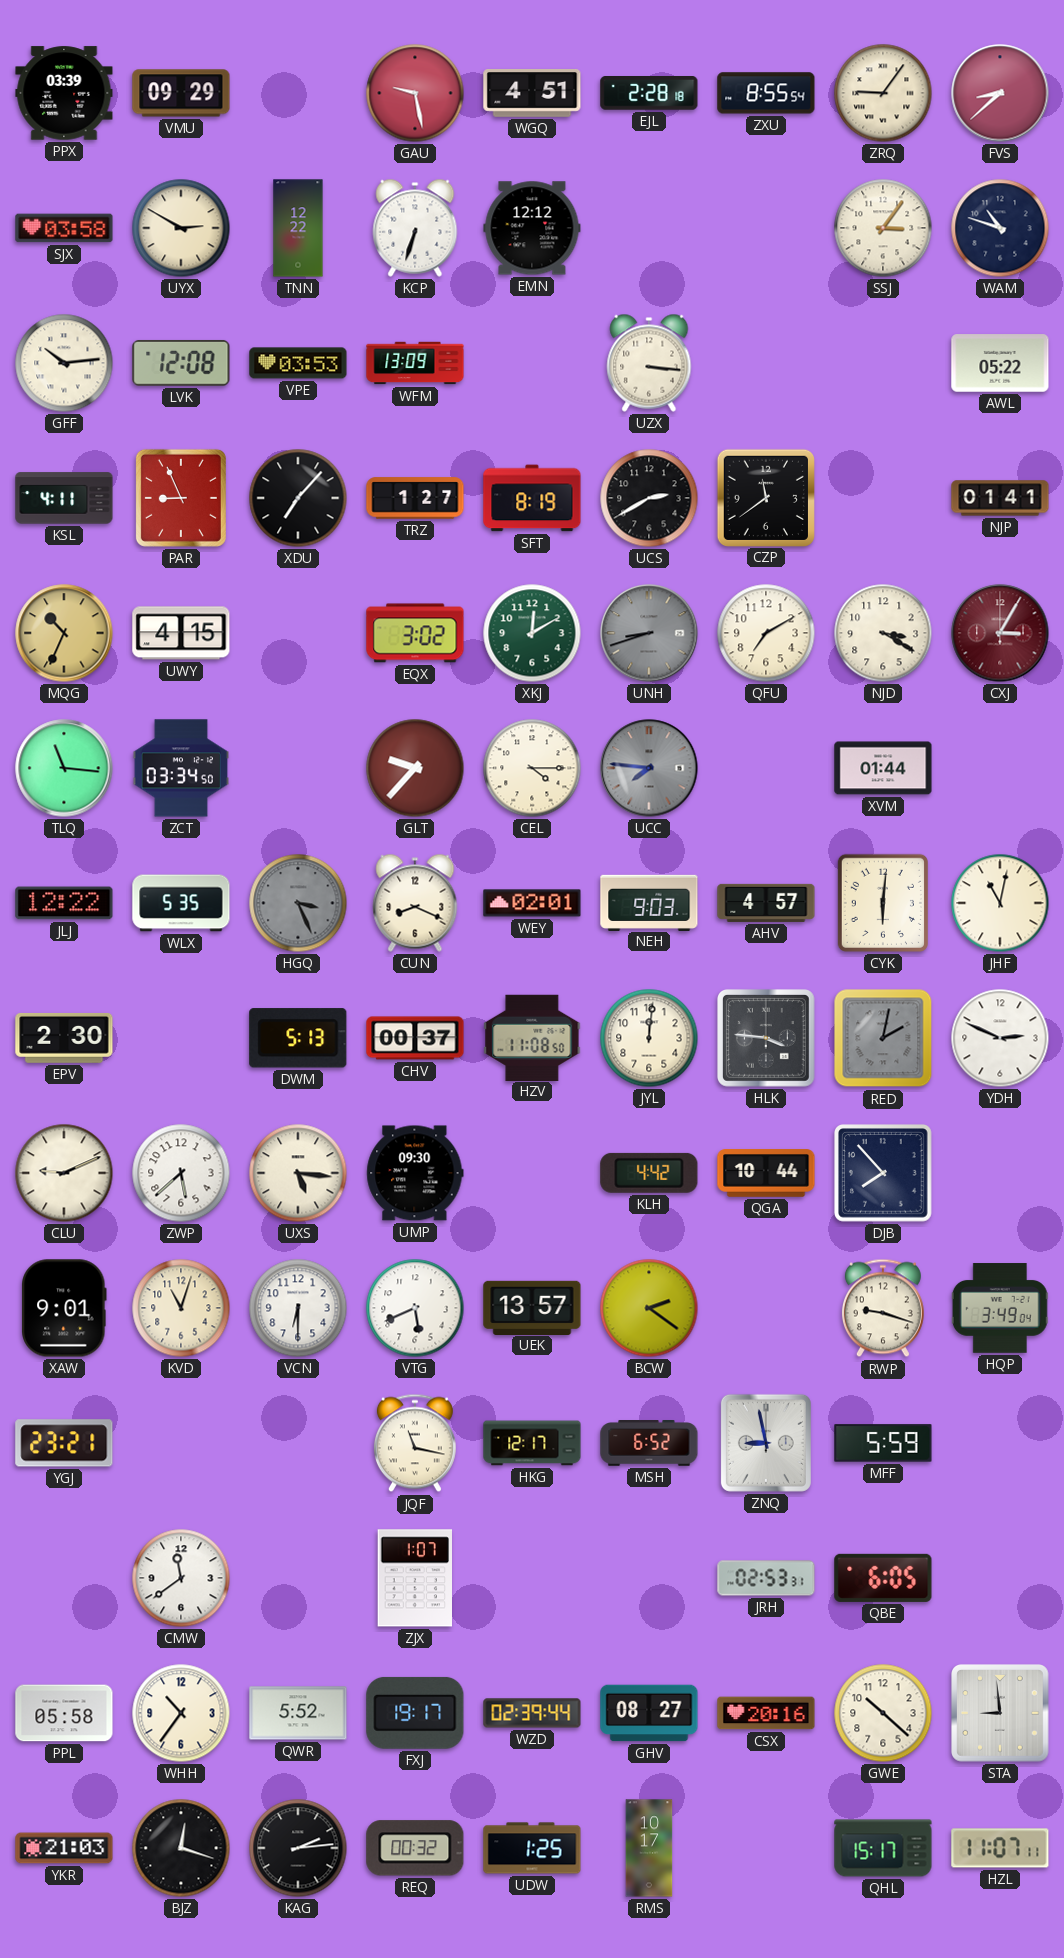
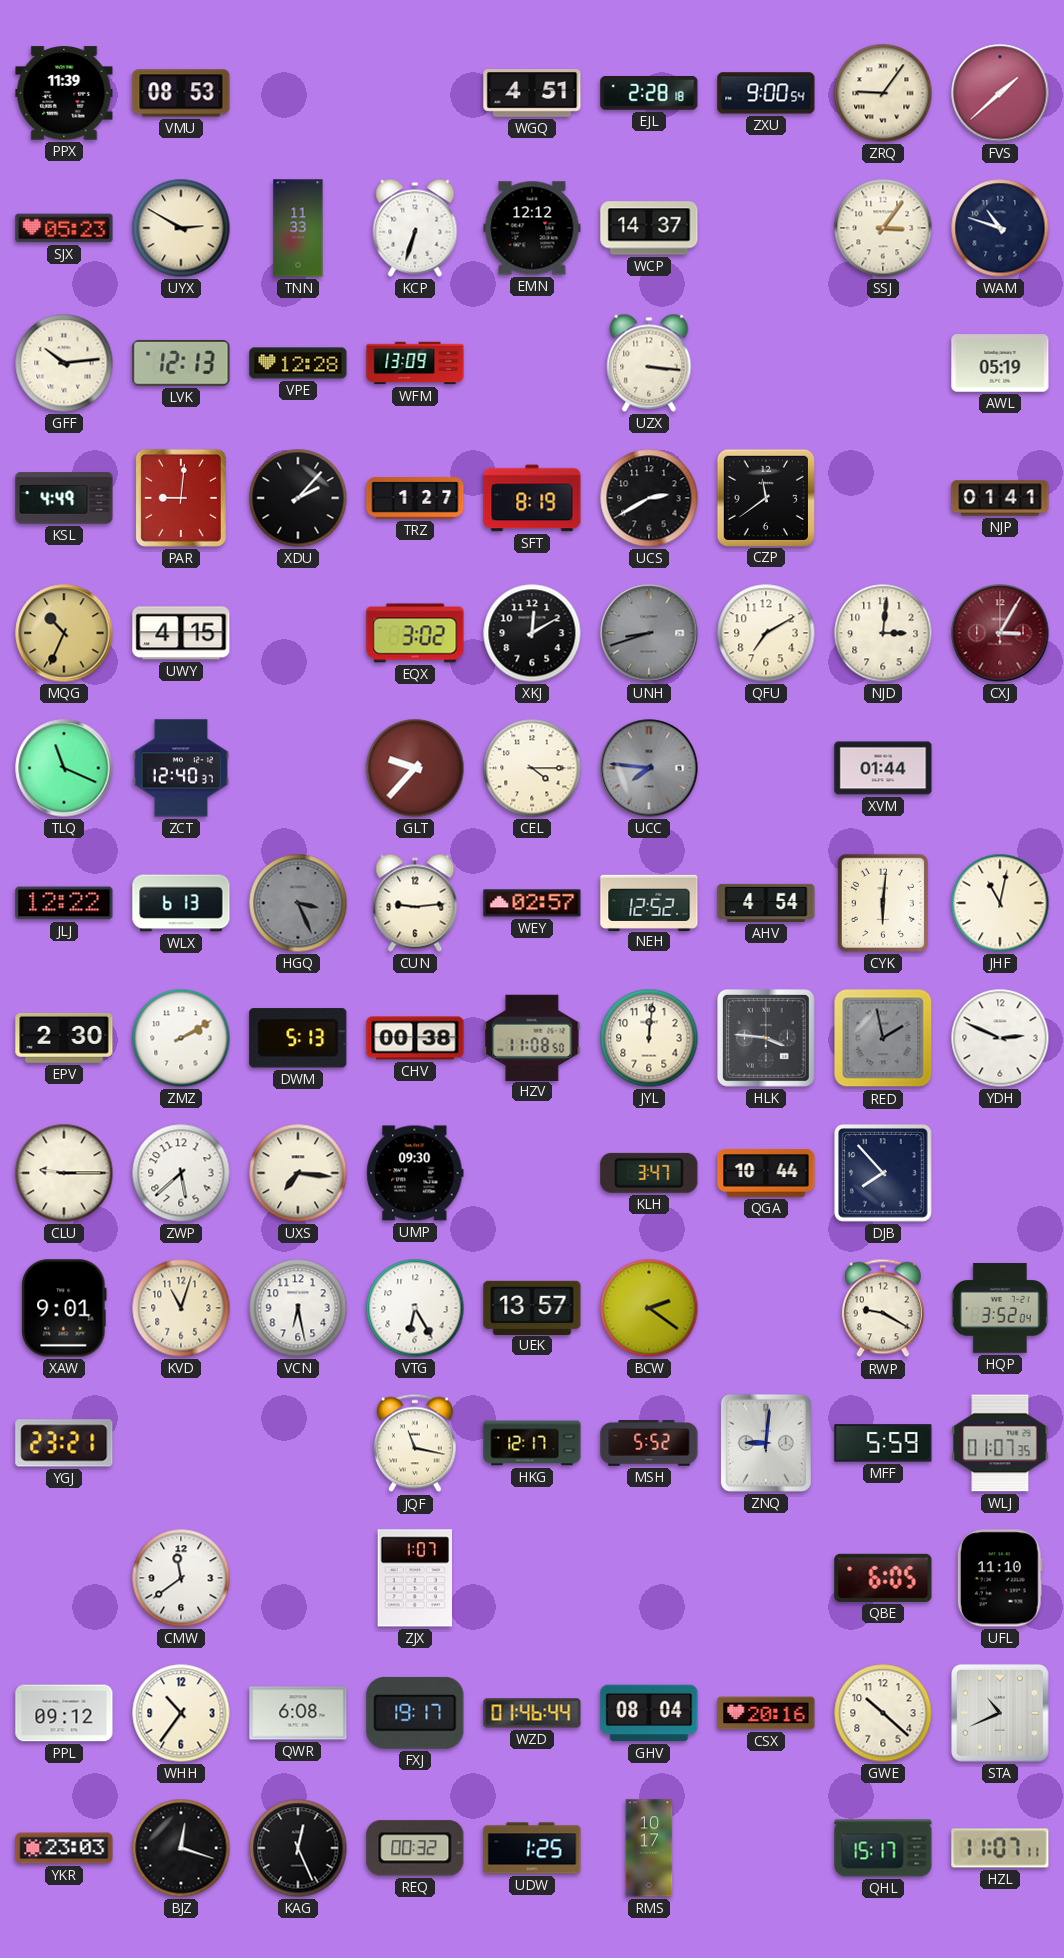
PPX: 03:39 -> 11:39
VMU: 09:29 -> 08:53
GAU: 9:28 -> none
ZXU: 8:55 -> 9:00
FVS: 8:38 -> 1:38
SJX: 03:58 -> 05:23
TNN: 12:22 -> 11:33
WCP: none -> 14:37
LVK: 12:08 -> 12:13
VPE: 03:53 -> 12:28
AWL: 05:22 -> 05:19
KSL: 4:11 -> 4:49
PAR: 8:56 -> 9:01
XDU: 7:07 -> 2:07
XKJ dial: green -> black
NJD: 3:20 -> 3:01
TLQ: 11:16 -> 11:19
ZCT: 03:34 -> 12:40
WLX: 5:35 -> 6:13
CUN: 8:19 -> 9:14
WEY: 02:01 -> 02:57
NEH: 9:03 -> 12:52
AHV: 4:57 -> 4:54
ZMZ: none -> 2:10
CHV: 00:37 -> 00:38
RED: 2:02 -> 1:58
CLU: 9:11 -> 9:15
UXS: 5:16 -> 7:16
KLH: 4:42 -> 3:47
VCN: 6:30 -> 6:28
VTG: 5:41 -> 6:25
RWP: 9:18 -> 9:20
HQP: 3:49 -> 3:52
MSH: 6:52 -> 5:52
ZNQ: 8:58 -> 9:01
WLJ: none -> 01:07
JRH: 02:53 -> none
UFL: none -> 11:10
PPL: 05:58 -> 09:12
QWR: 5:52 -> 6:08
WZD: 02:39 -> 01:46
GHV: 08:27 -> 08:04
STA: 8:59 -> 10:41
YKR: 21:03 -> 23:03
KAG: 2:14 -> 12:26
